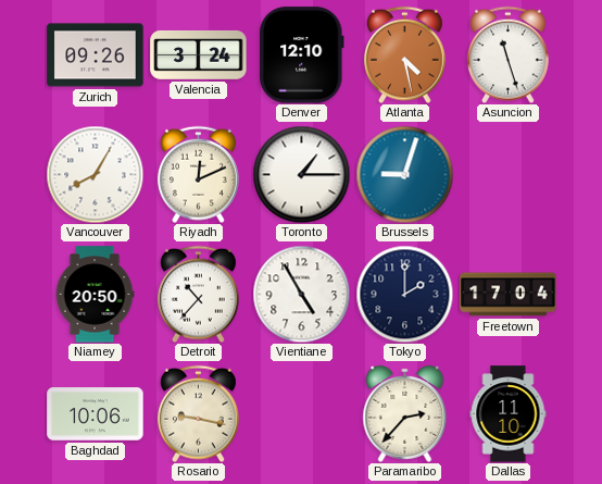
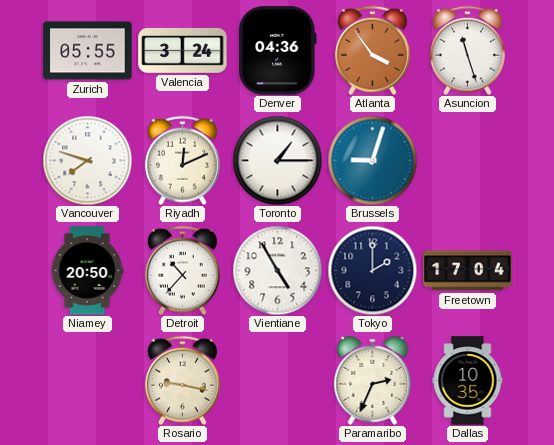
Zurich: 09:26 -> 05:55
Denver: 12:10 -> 04:36
Atlanta: 4:28 -> 3:54
Vancouver: 8:05 -> 7:48
Baghdad: 10:06 -> none
Paramaribo: 2:37 -> 2:34
Dallas: 11:10 -> 10:35
